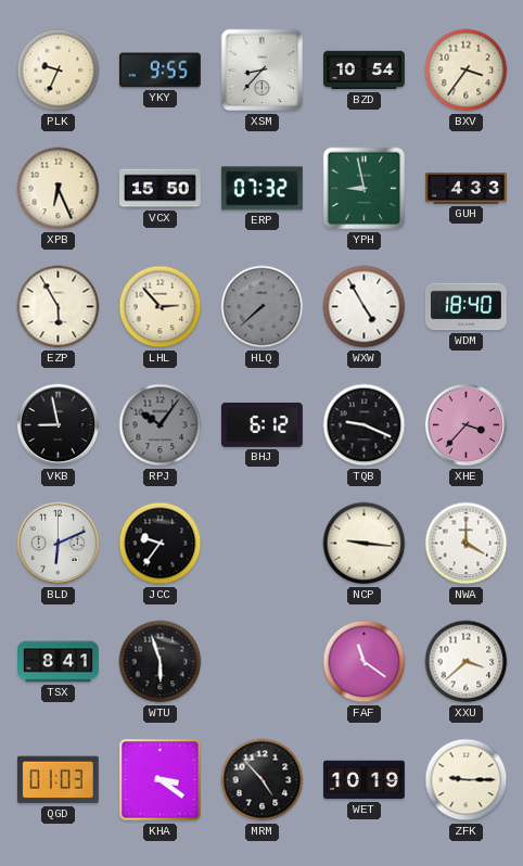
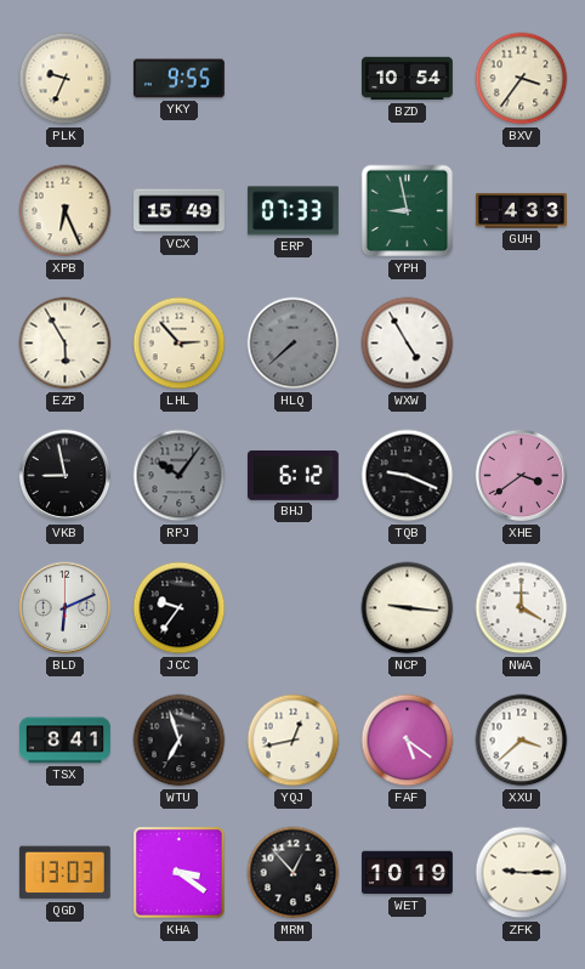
XSM: 8:37 -> none
VCX: 15:50 -> 15:49
ERP: 07:32 -> 07:33
WDM: 18:40 -> none
XHE: 3:37 -> 3:39
WTU: 5:57 -> 6:57
YQJ: none -> 12:43
FAF: 11:21 -> 5:21
QGD: 01:03 -> 13:03
MRM: 4:53 -> 12:53
